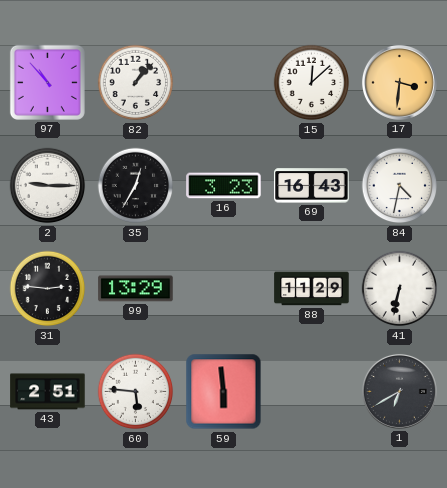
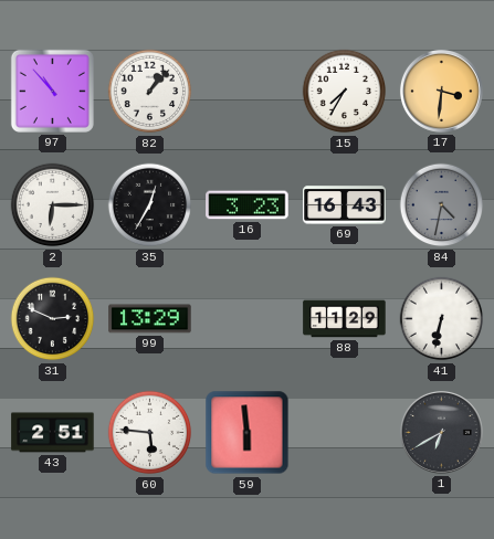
15: 12:08 -> 7:35
2: 9:15 -> 6:15
84 dial: white -> grey
31: 2:46 -> 2:49
